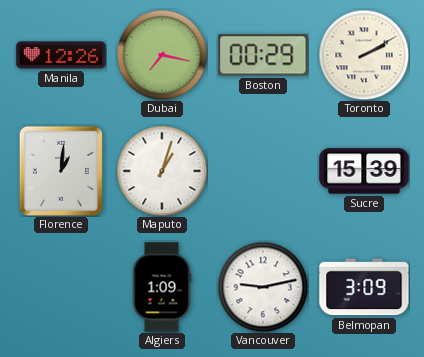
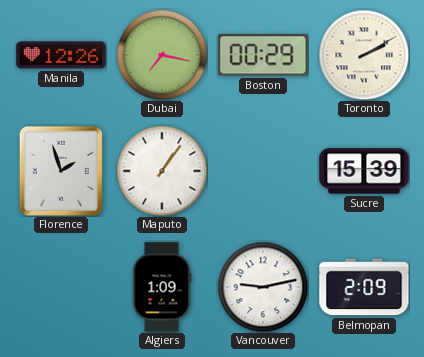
Florence: 1:01 -> 1:57
Maputo: 1:03 -> 1:06
Belmopan: 3:09 -> 2:09
